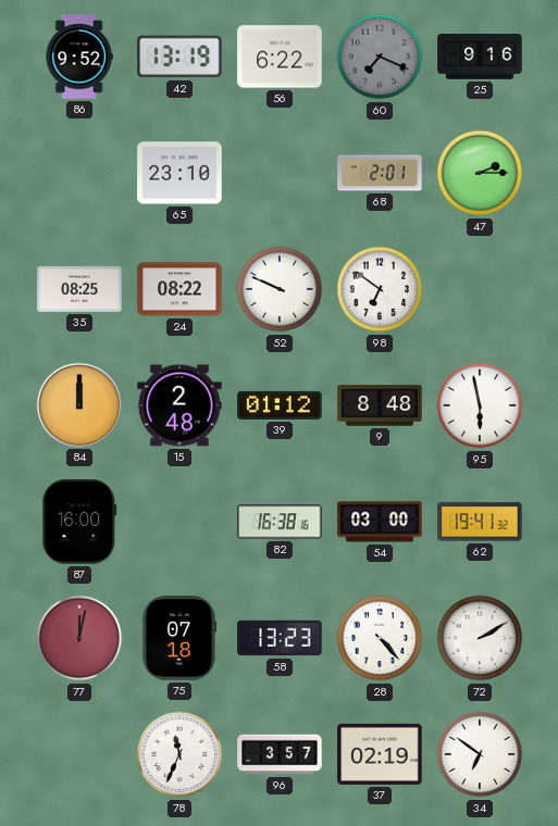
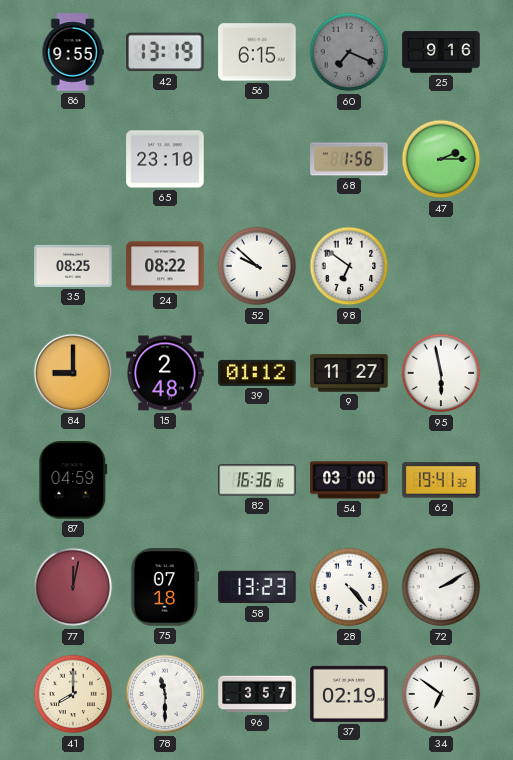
86: 9:52 -> 9:55
56: 6:22 -> 6:15
68: 2:01 -> 1:56
52: 9:49 -> 9:52
84: 12:00 -> 9:00
9: 8:48 -> 11:27
87: 16:00 -> 04:59
82: 16:38 -> 16:36
41: none -> 8:00
78: 11:34 -> 11:30
